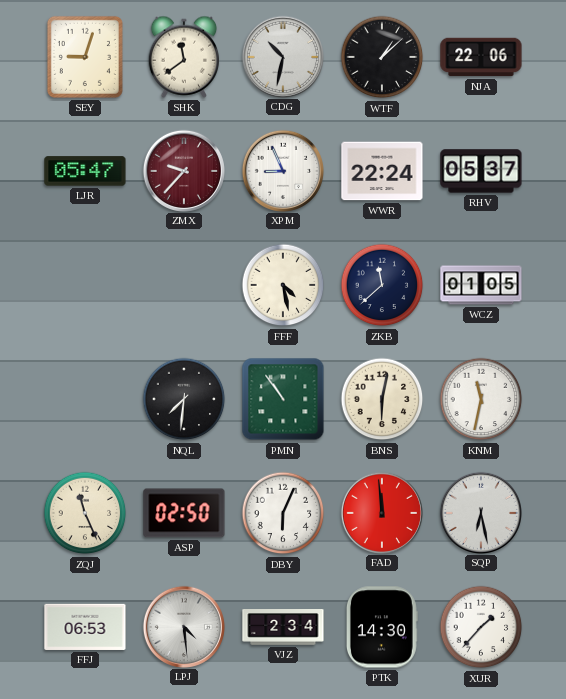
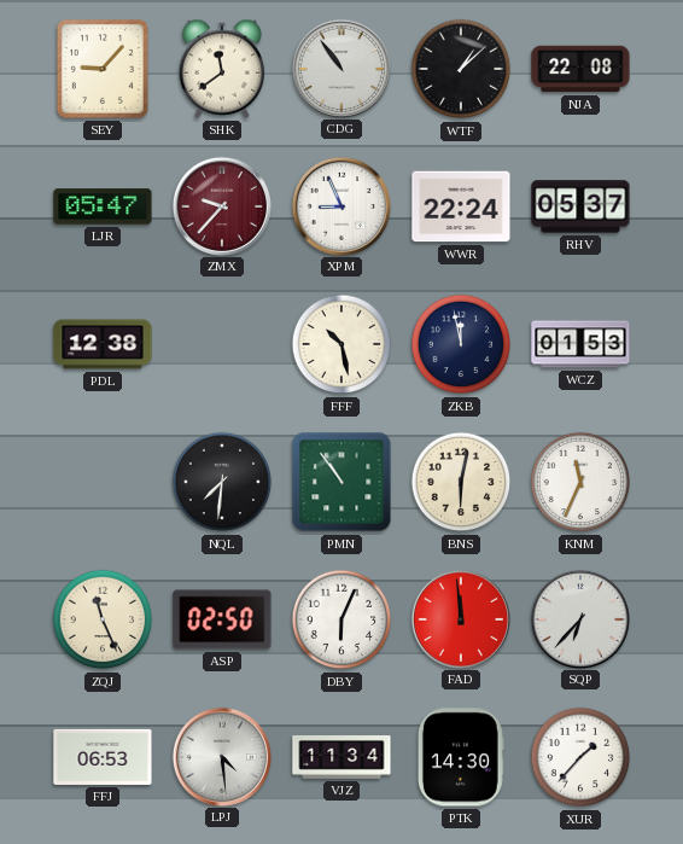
SEY: 9:03 -> 9:07
CDG: 10:32 -> 10:54
NJA: 22:06 -> 22:08
PDL: none -> 12:38
FFF: 4:28 -> 10:28
ZKB: 11:38 -> 11:58
WCZ: 01:05 -> 01:53
KNM: 11:32 -> 11:34
SQP: 6:28 -> 6:37
VJZ: 2:34 -> 11:34
